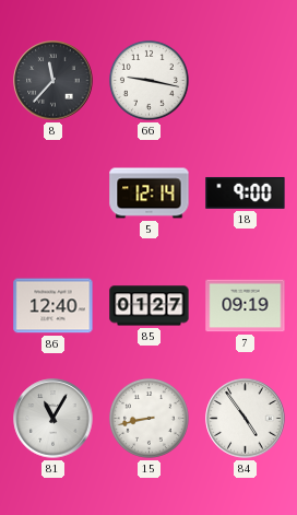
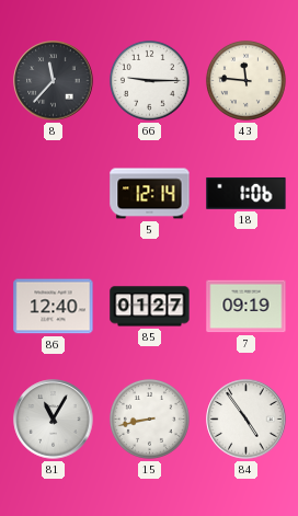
66: 9:17 -> 9:15
43: none -> 11:46
18: 9:00 -> 1:06
